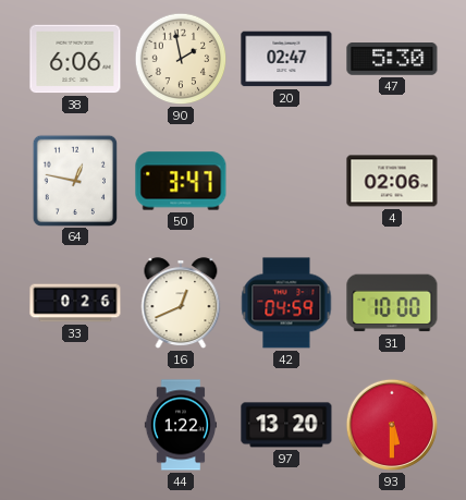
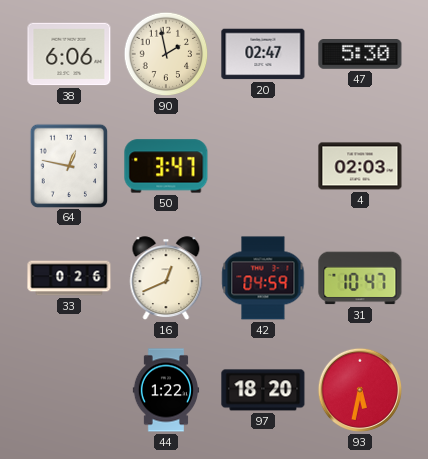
4: 02:06 -> 02:03
31: 10:00 -> 10:47
97: 13:20 -> 18:20
93: 5:30 -> 5:32
